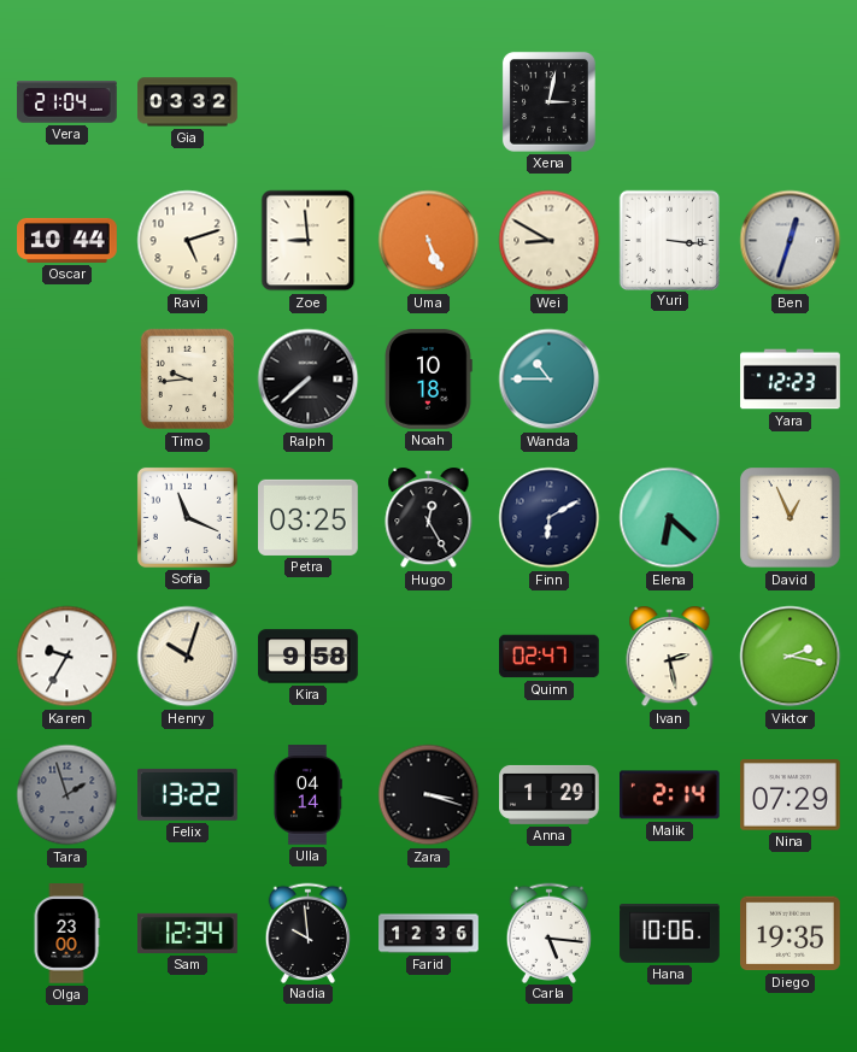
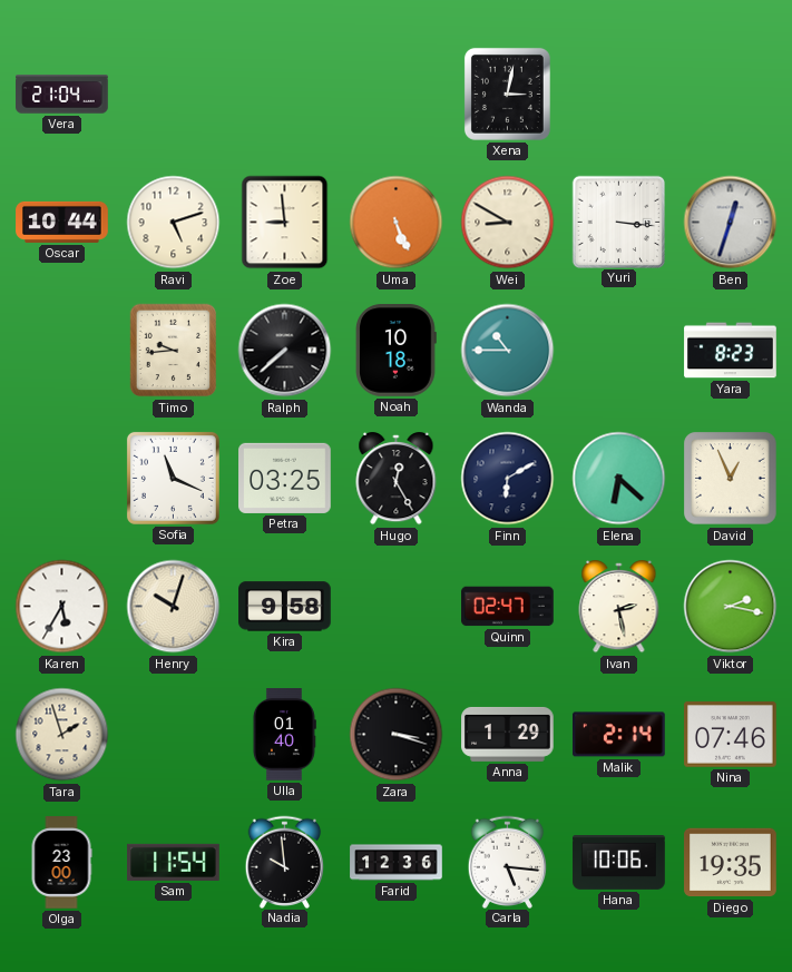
Gia: 03:32 -> none
Yara: 12:23 -> 8:23
Karen: 9:35 -> 5:35
Tara dial: grey -> cream
Felix: 13:22 -> none
Ulla: 04:14 -> 01:40
Nina: 07:29 -> 07:46
Sam: 12:34 -> 11:54
